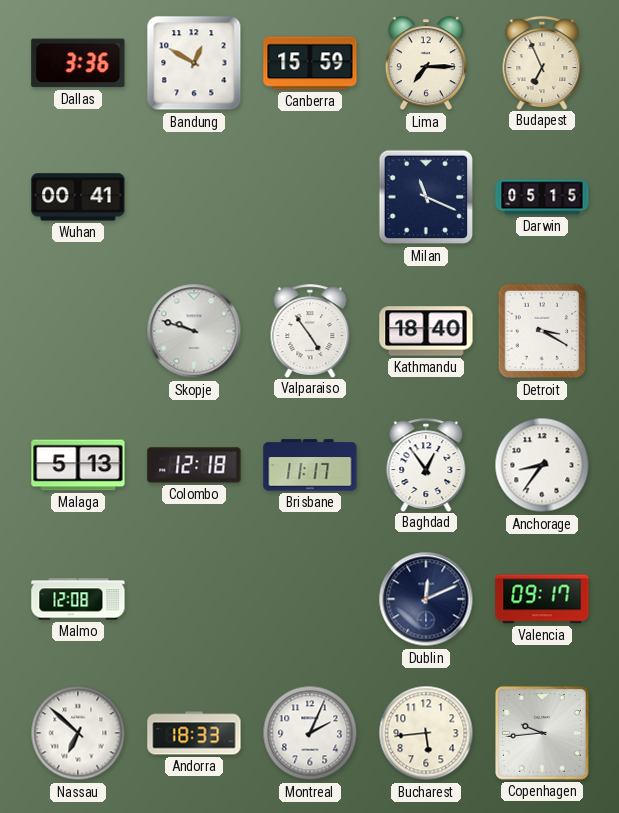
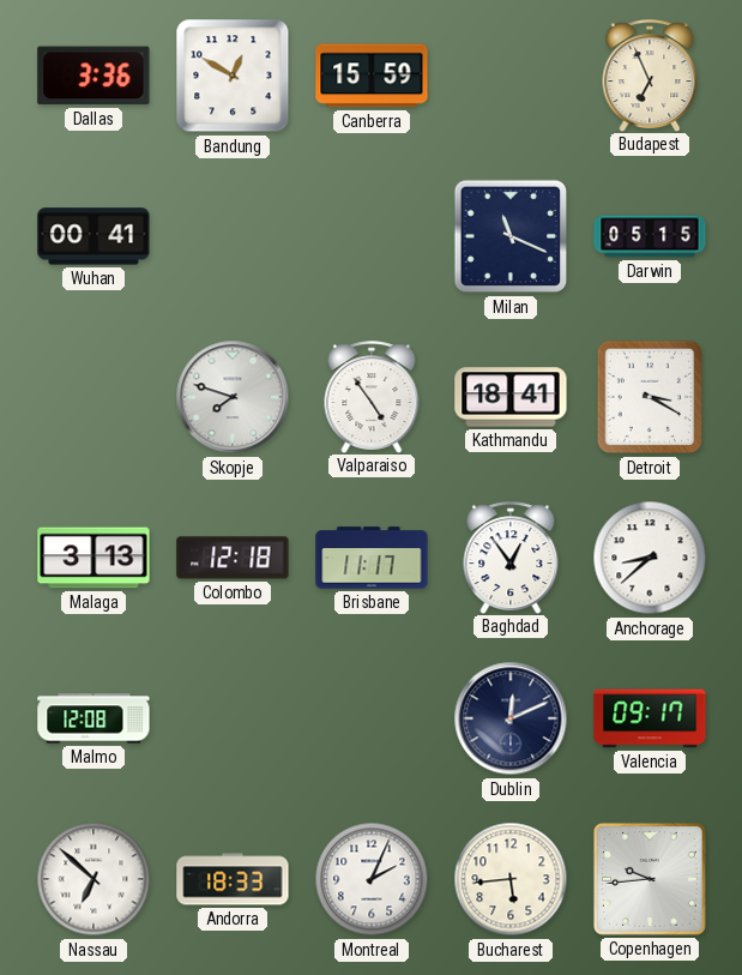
Lima: 7:15 -> none
Skopje: 9:48 -> 7:48
Kathmandu: 18:40 -> 18:41
Malaga: 5:13 -> 3:13
Anchorage: 8:36 -> 8:38
